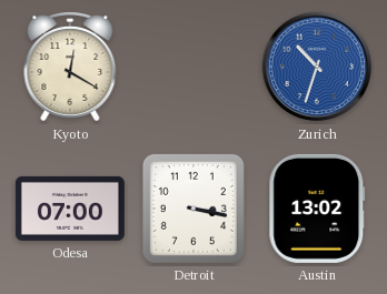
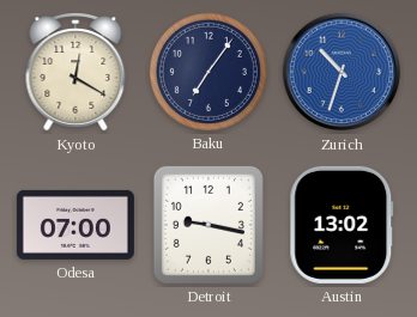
Baku: none -> 7:06
Detroit: 3:17 -> 9:17
